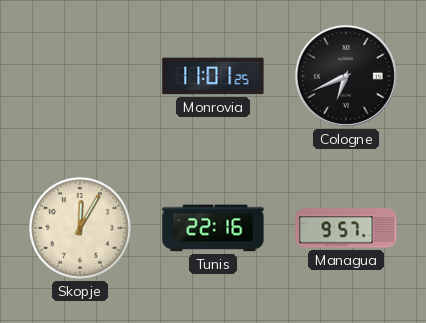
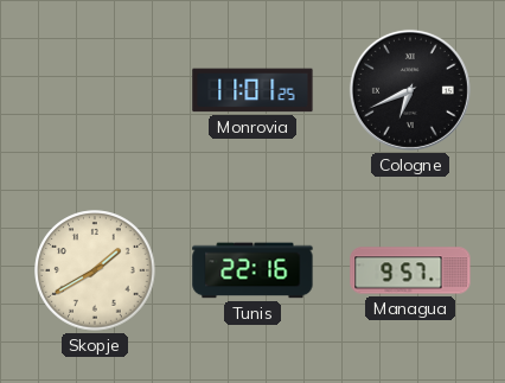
Skopje: 12:05 -> 1:40
